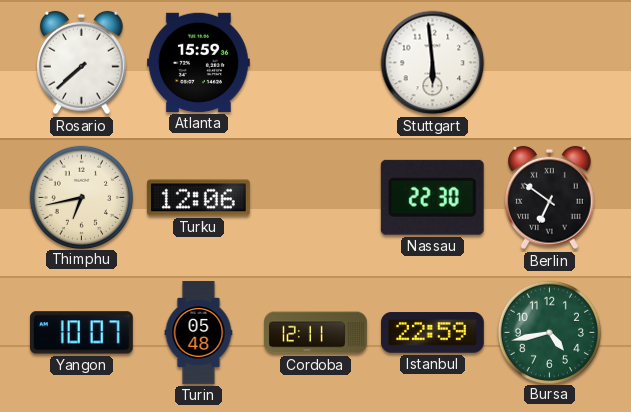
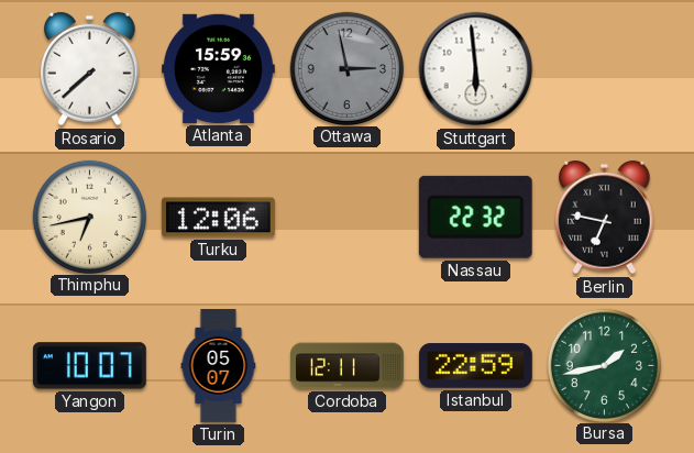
Ottawa: none -> 2:58
Nassau: 22:30 -> 22:32
Berlin: 6:51 -> 6:47
Turin: 05:48 -> 05:07
Bursa: 4:43 -> 1:43
